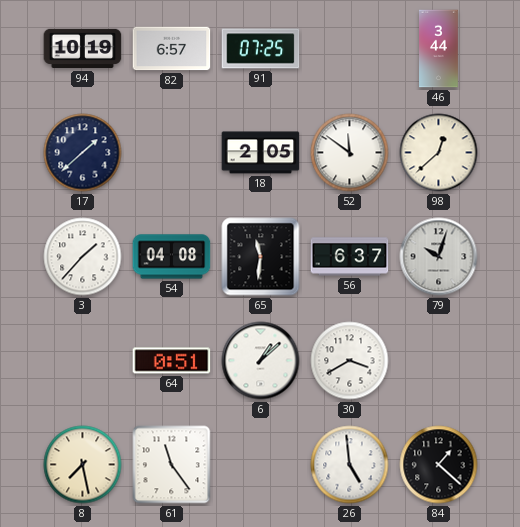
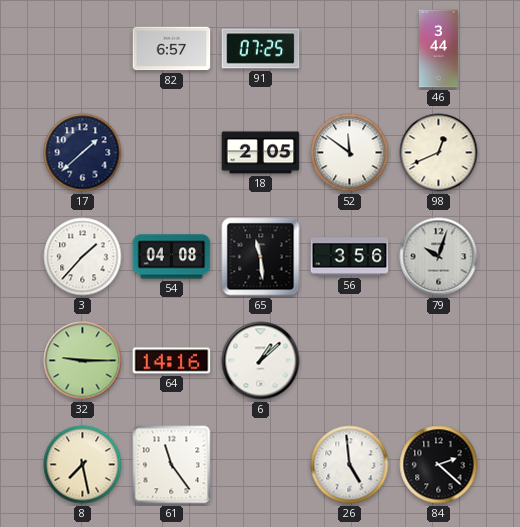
94: 10:19 -> none
98: 12:38 -> 12:41
65: 11:31 -> 11:29
56: 6:37 -> 3:56
32: none -> 9:15
64: 0:51 -> 14:16
30: 3:40 -> none
84: 1:22 -> 2:22
